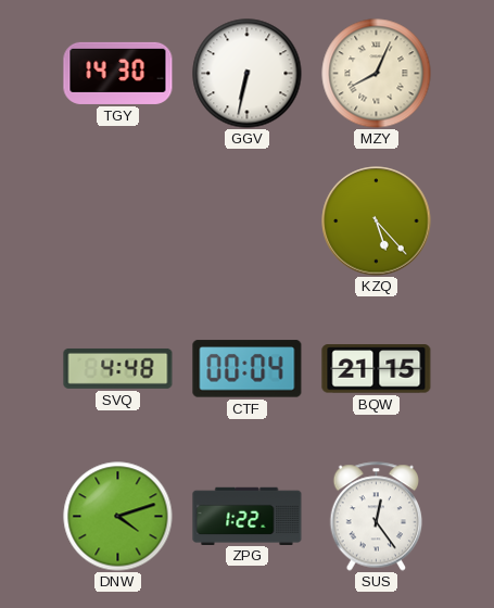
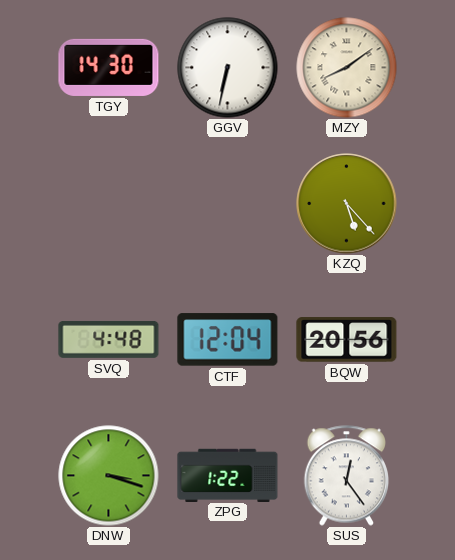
MZY: 8:04 -> 8:09
CTF: 00:04 -> 12:04
BQW: 21:15 -> 20:56
DNW: 4:12 -> 3:18
